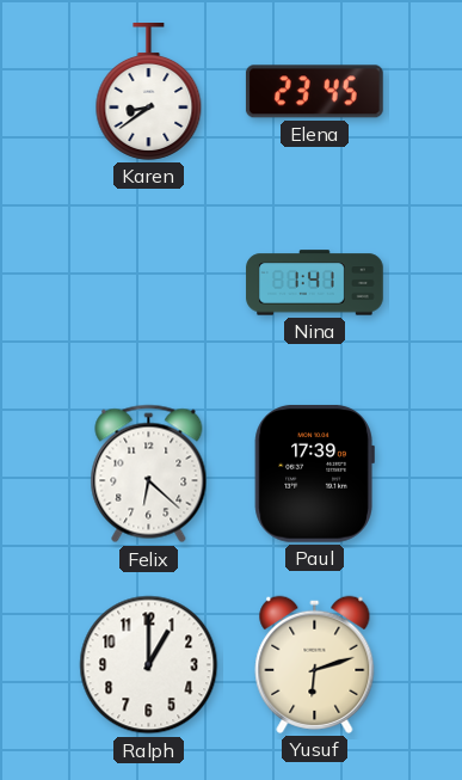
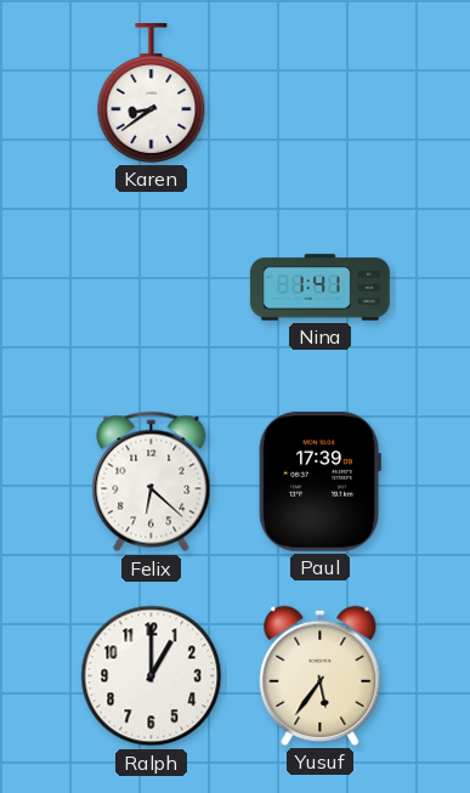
Elena: 23:45 -> none
Yusuf: 6:12 -> 5:36
